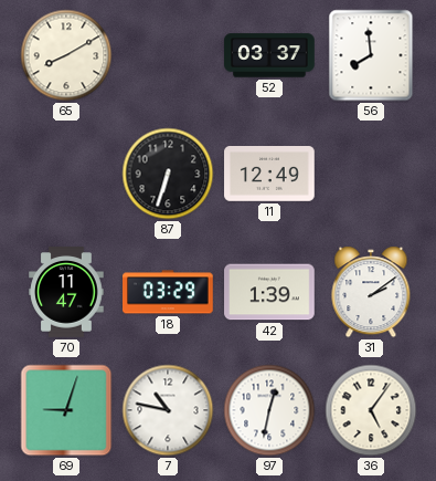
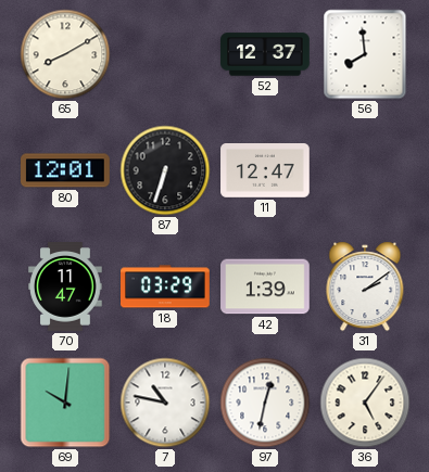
52: 03:37 -> 12:37
80: none -> 12:01
11: 12:49 -> 12:47
69: 9:03 -> 10:01
